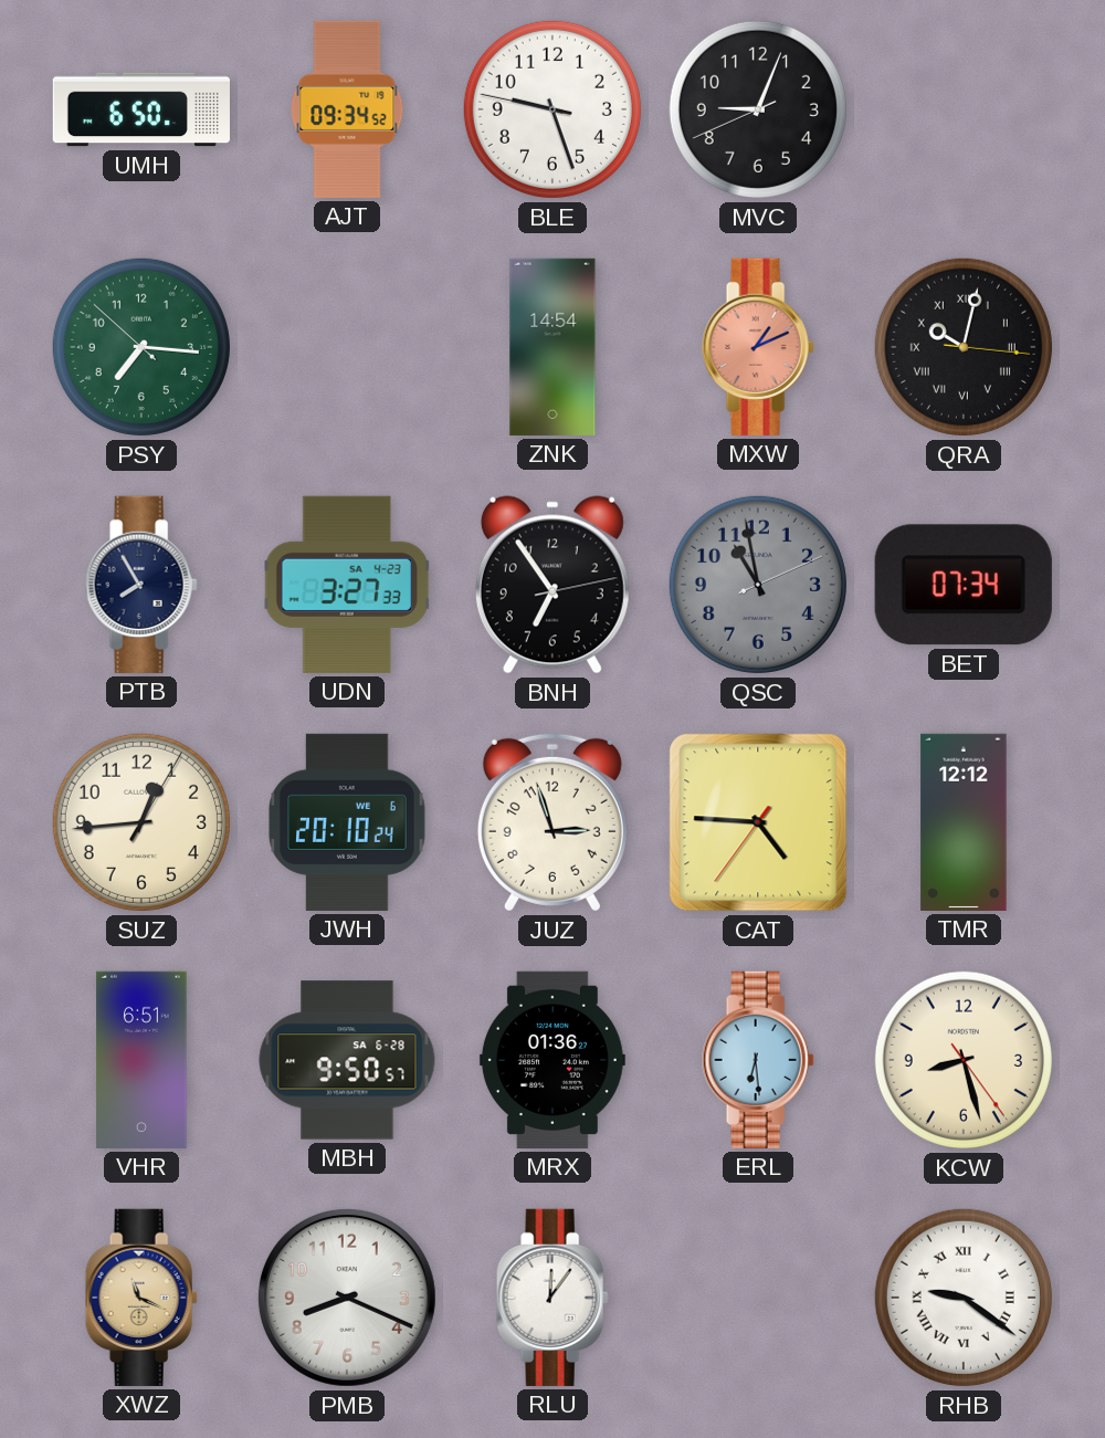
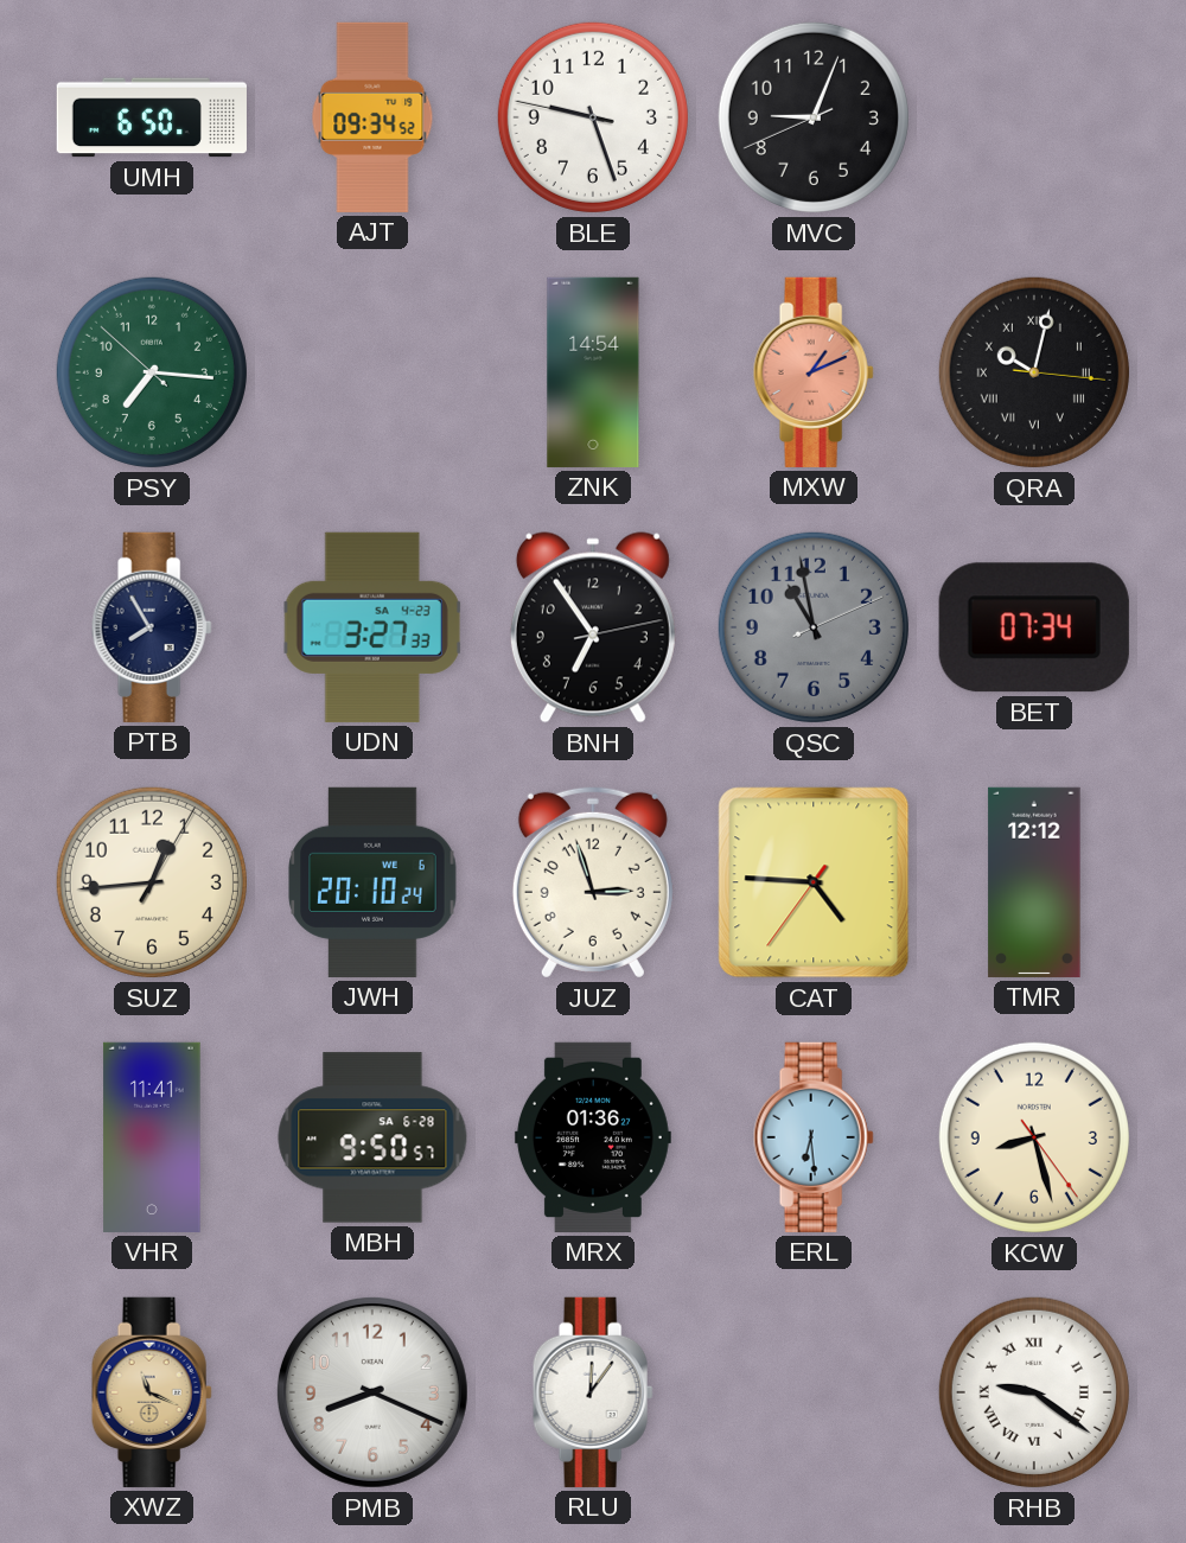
VHR: 6:51 -> 11:41
